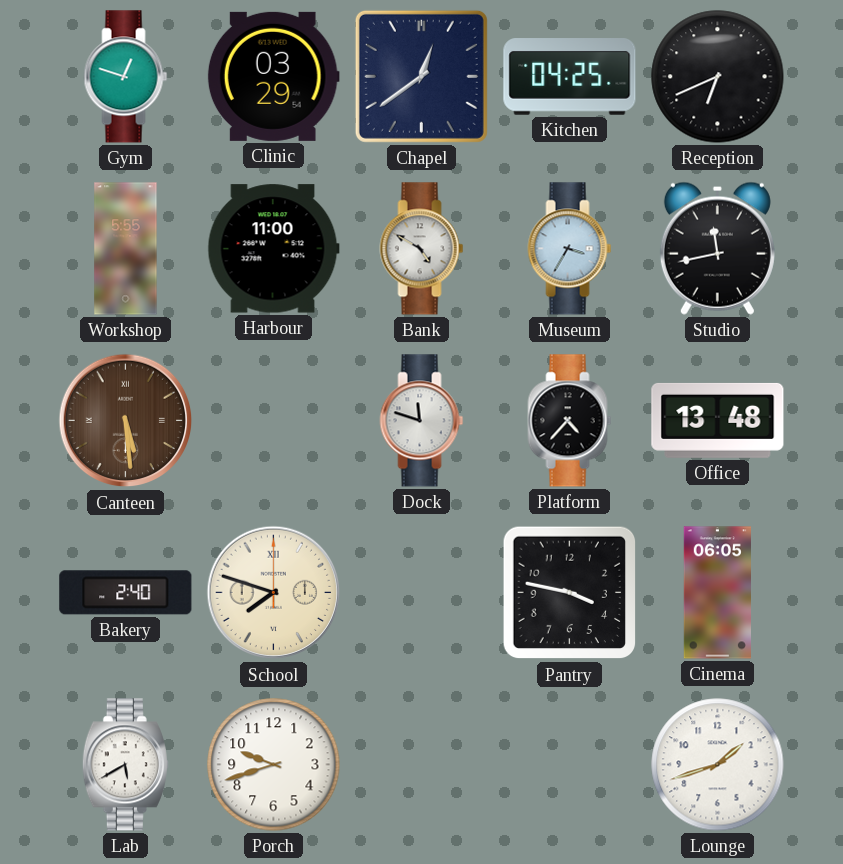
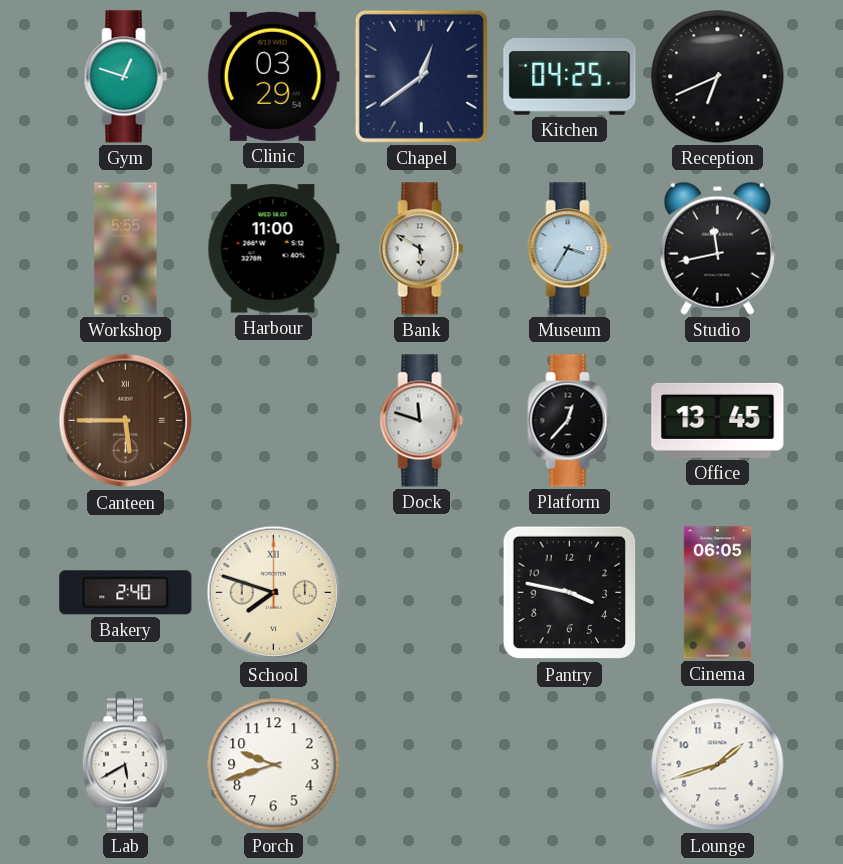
Bank: 4:50 -> 5:50
Canteen: 5:29 -> 5:45
Platform: 4:37 -> 12:37
Office: 13:48 -> 13:45
